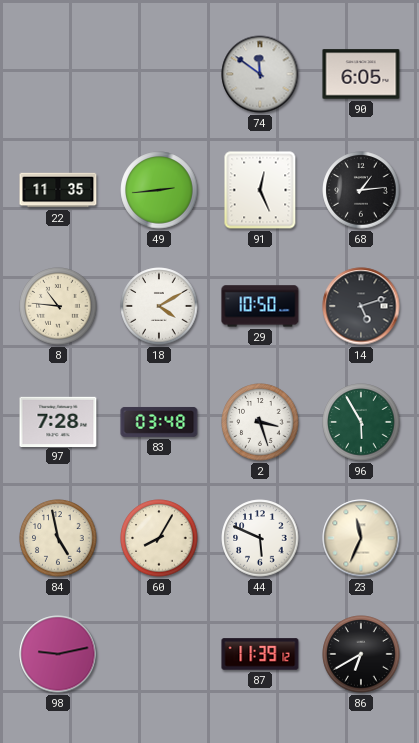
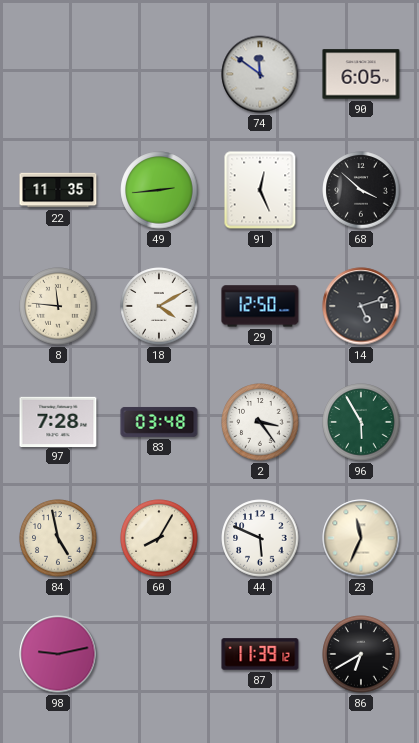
68: 1:14 -> 3:52
8: 10:46 -> 11:46
29: 10:50 -> 12:50
2: 3:27 -> 3:24
